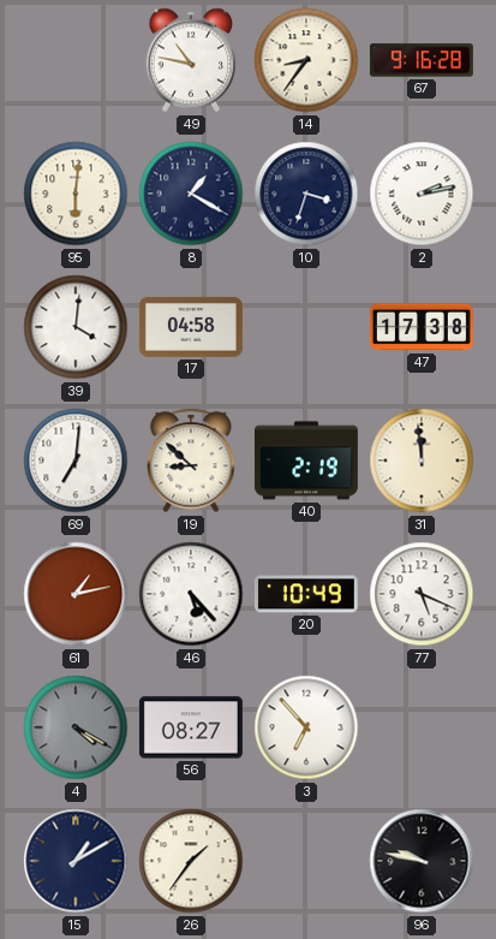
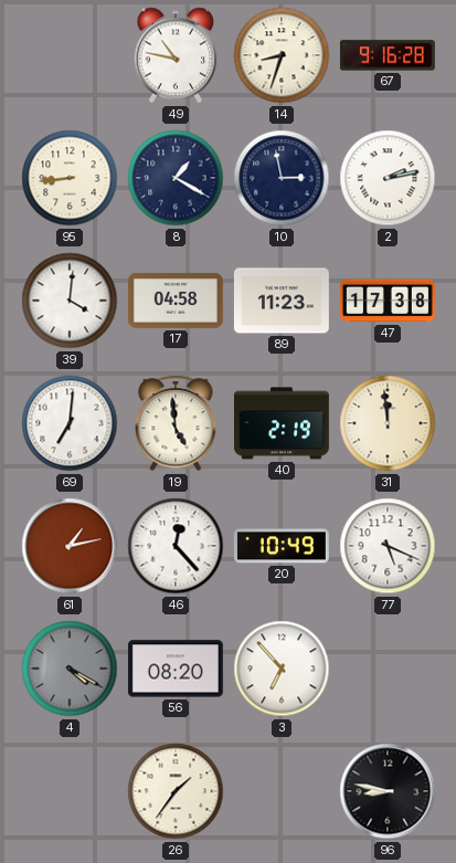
14: 8:36 -> 8:33
95: 6:01 -> 8:44
10: 3:33 -> 2:58
89: none -> 11:23
19: 8:52 -> 4:59
46: 5:23 -> 12:23
56: 08:27 -> 08:20
15: 1:10 -> none
96: 9:47 -> 8:47
